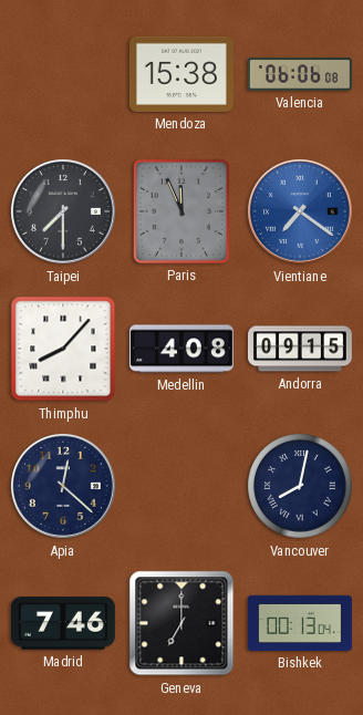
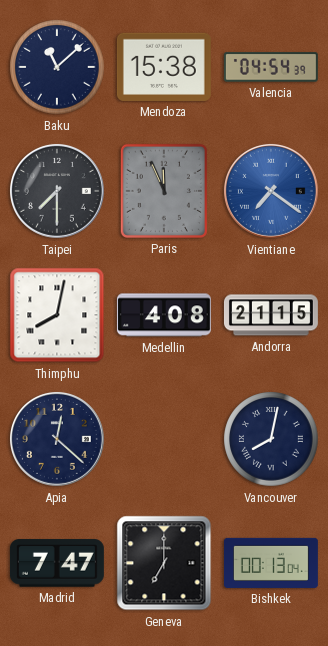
Baku: none -> 11:08
Valencia: 06:06 -> 04:54
Thimphu: 8:07 -> 8:02
Andorra: 09:15 -> 21:15
Madrid: 7:46 -> 7:47
